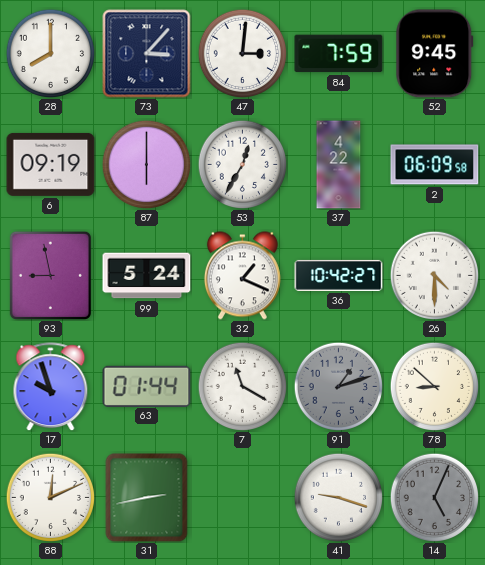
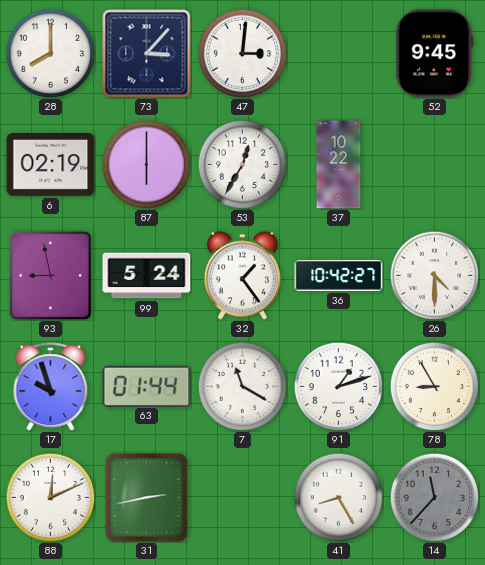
84: 7:59 -> none
6: 09:19 -> 02:19
37: 4:22 -> 10:22
2: 06:09 -> none
32: 1:19 -> 1:24
91 dial: grey -> white
78: 8:52 -> 8:55
41: 9:18 -> 8:25
14: 5:04 -> 11:37
